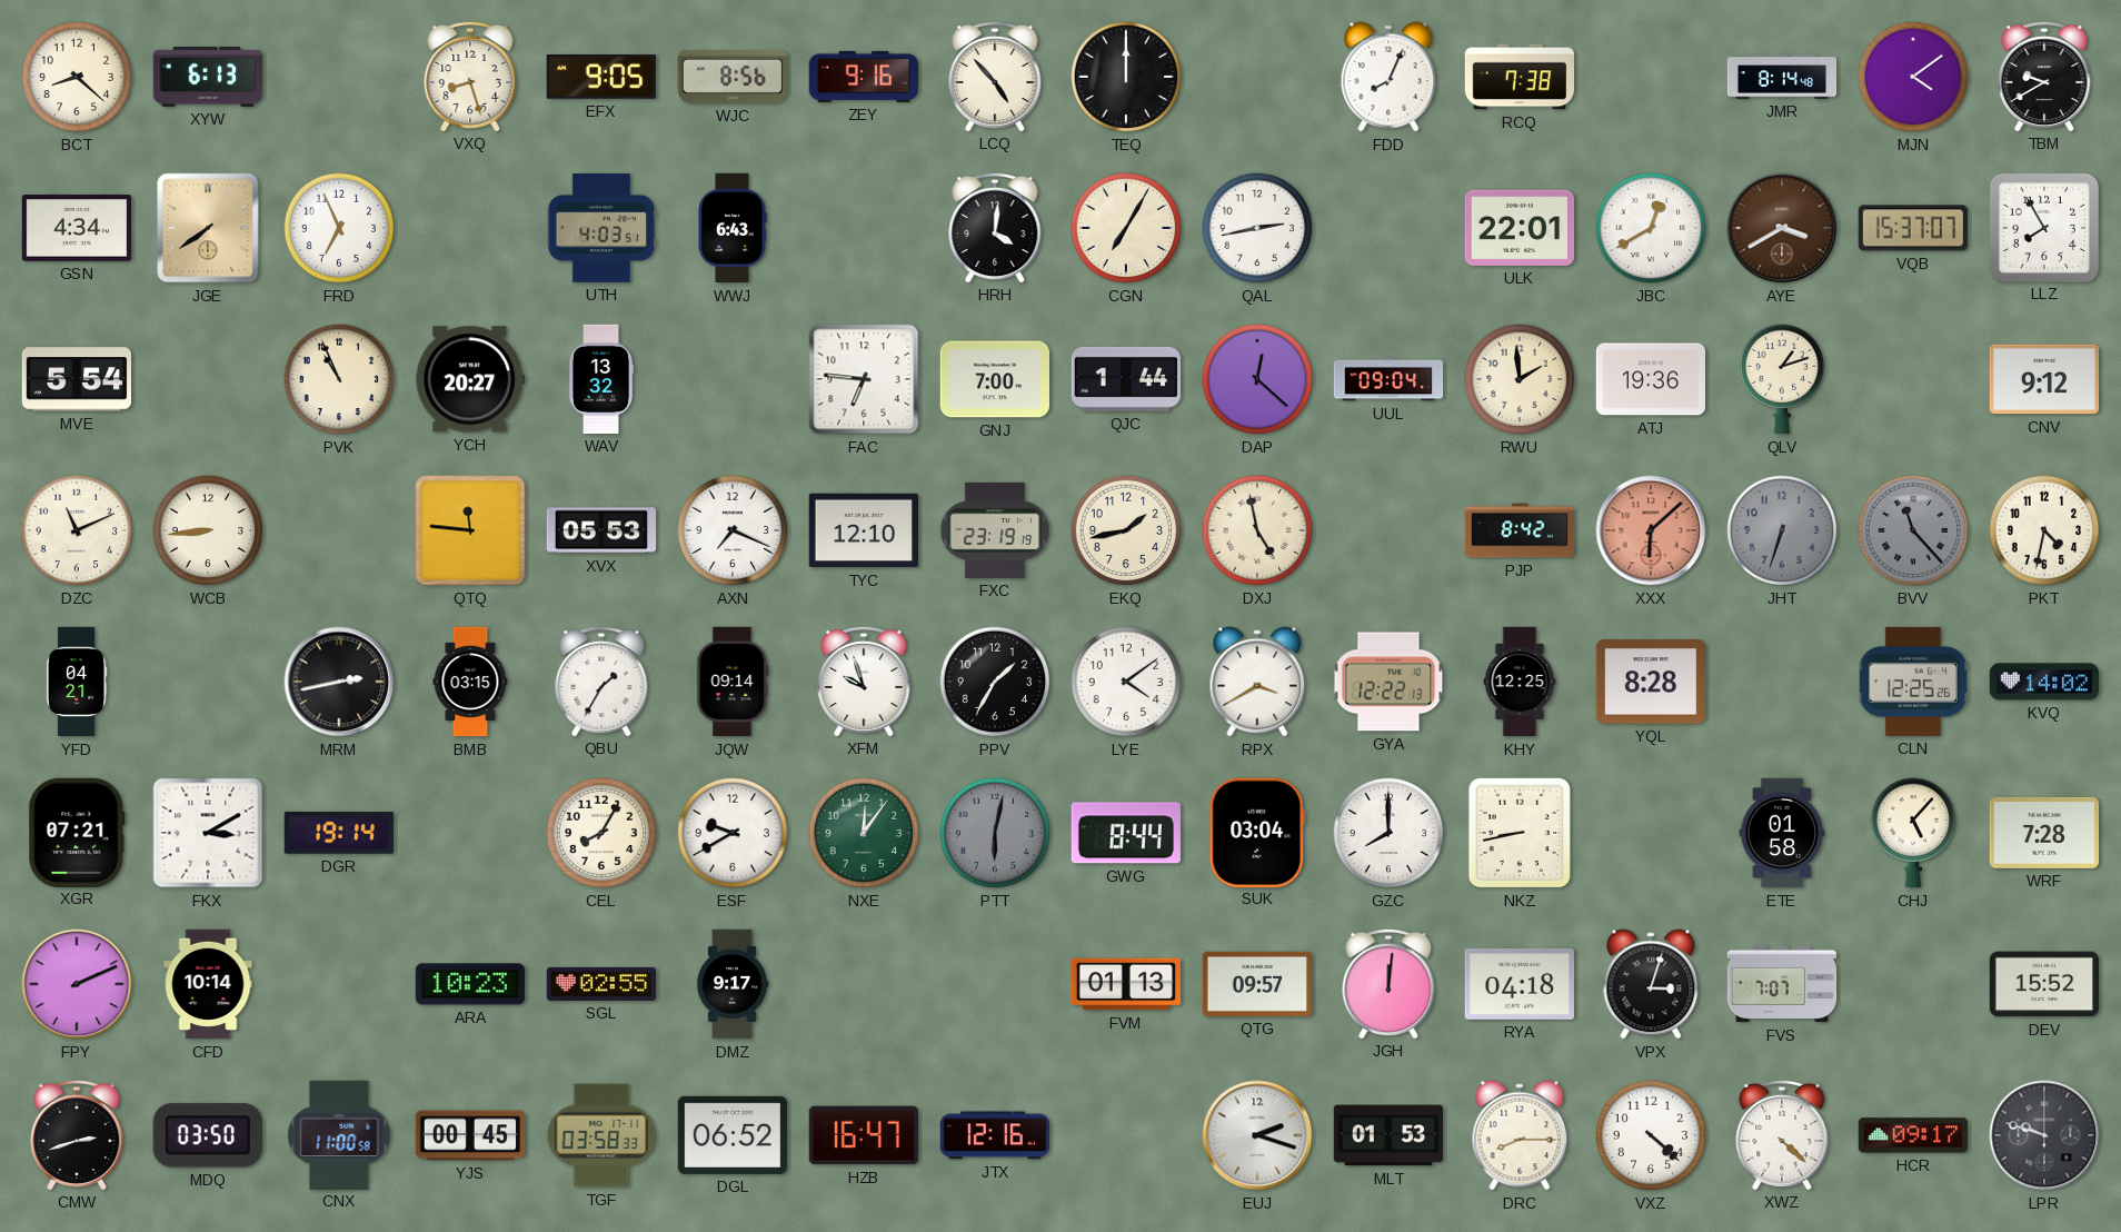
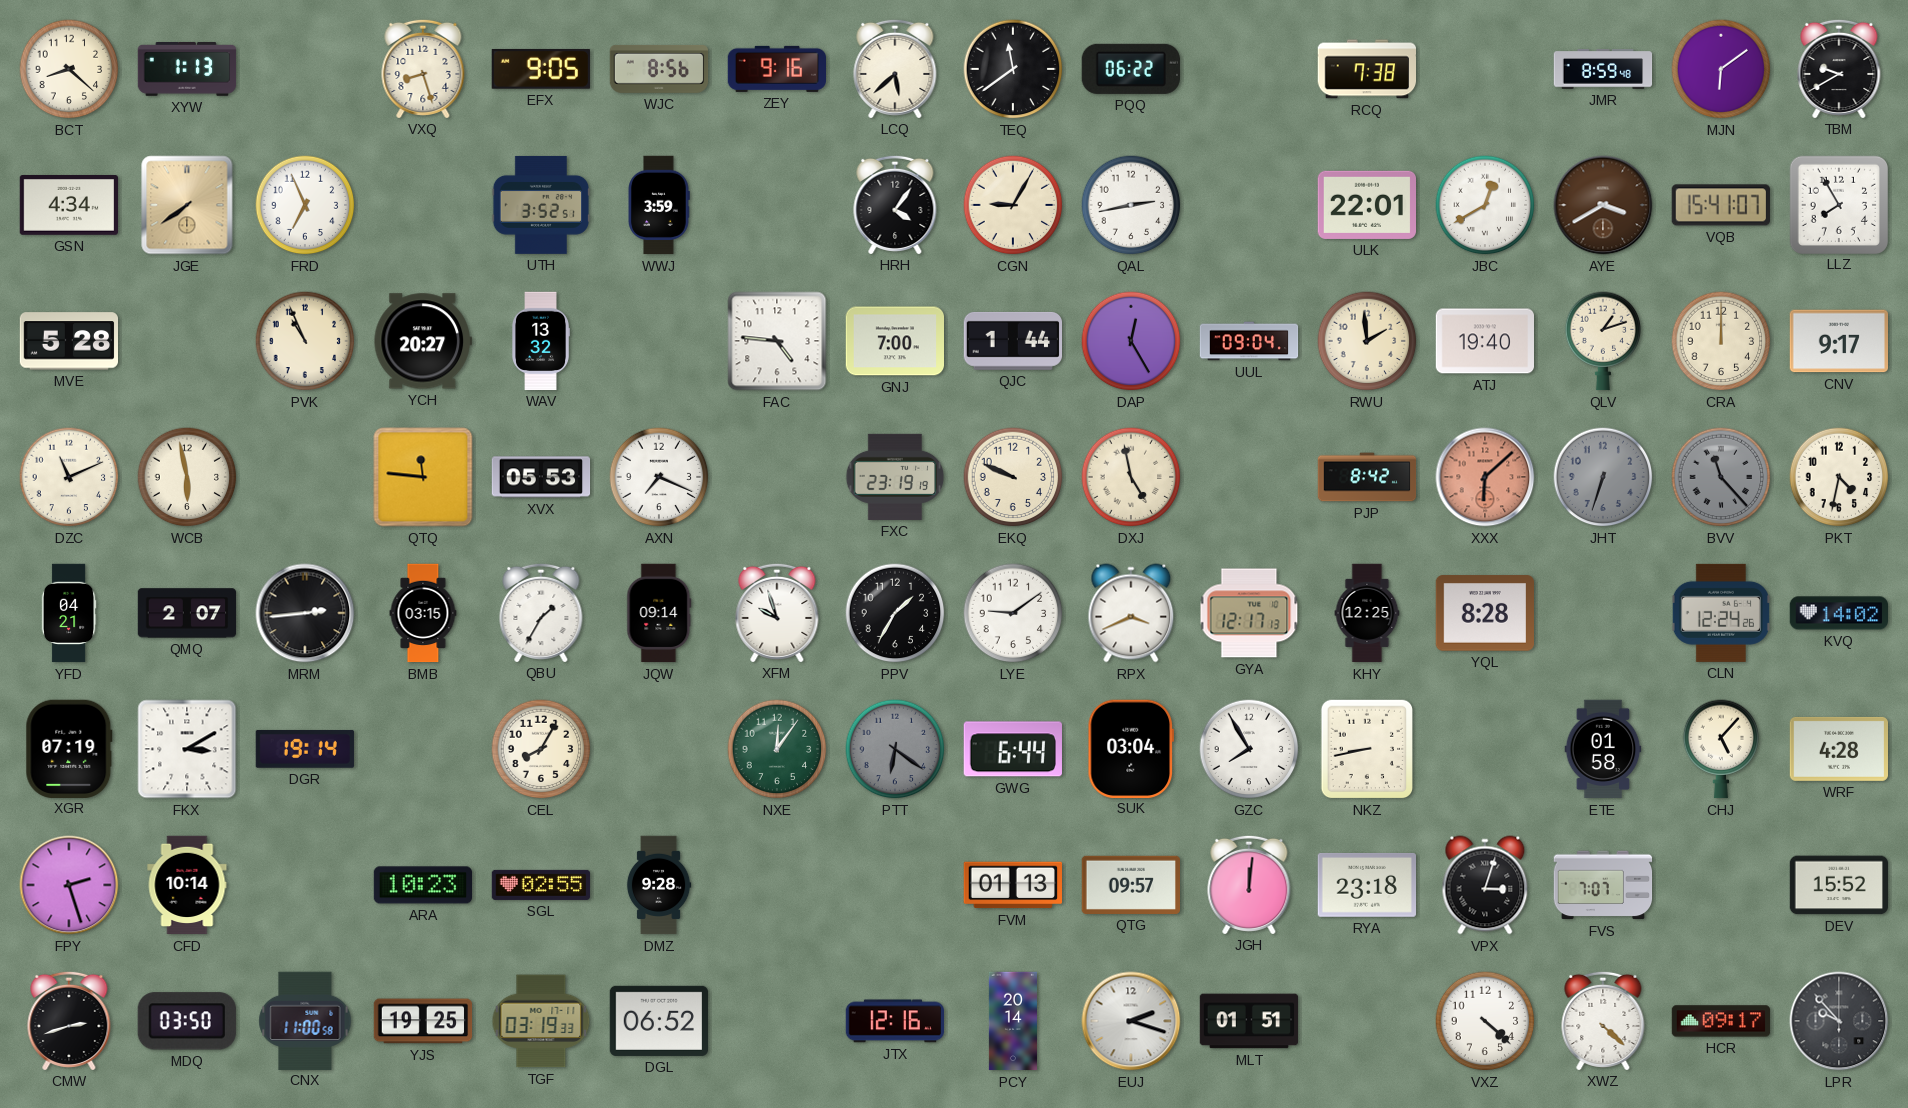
XYW: 6:13 -> 1:13
LCQ: 4:53 -> 5:38
TEQ: 12:00 -> 11:39
PQQ: none -> 06:22
FDD: 8:04 -> none
JMR: 8:14 -> 8:59
MJN: 4:09 -> 6:09
UTH: 4:03 -> 3:52
WWJ: 6:43 -> 3:59
HRH: 4:01 -> 4:06
CGN: 7:05 -> 9:05
VQB: 15:37 -> 15:41
MVE: 5:54 -> 5:28
FAC: 6:46 -> 4:46
DAP: 12:22 -> 12:25
ATJ: 19:36 -> 19:40
CRA: none -> 12:00
CNV: 9:12 -> 9:17
WCB: 8:44 -> 5:58
TYC: 12:10 -> none
EKQ: 1:43 -> 9:49
QMQ: none -> 2:07
MRM: 2:43 -> 2:44
LYE: 4:09 -> 9:09
RPX: 3:40 -> 3:41
GYA: 12:22 -> 12:17
CLN: 12:25 -> 12:24
XGR: 07:21 -> 07:19
ESF: 9:40 -> none
PTT: 6:02 -> 6:21
GWG: 8:44 -> 6:44
GZC: 8:00 -> 7:55
WRF: 7:28 -> 4:28
FPY: 2:11 -> 2:27
DMZ: 9:17 -> 9:28
RYA: 04:18 -> 23:18
YJS: 00:45 -> 19:25
TGF: 03:58 -> 03:19
HZB: 16:47 -> none
PCY: none -> 20:14
MLT: 01:53 -> 01:51
DRC: 8:15 -> none
LPR: 9:48 -> 9:53
